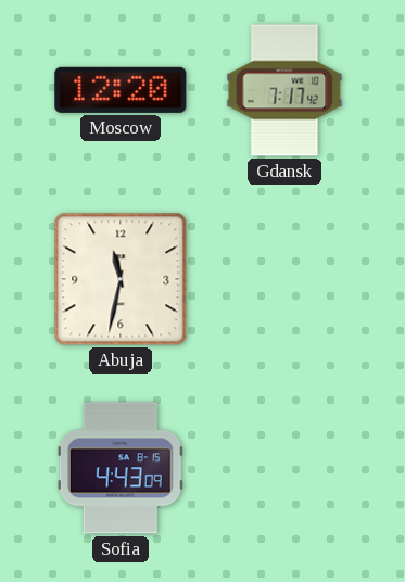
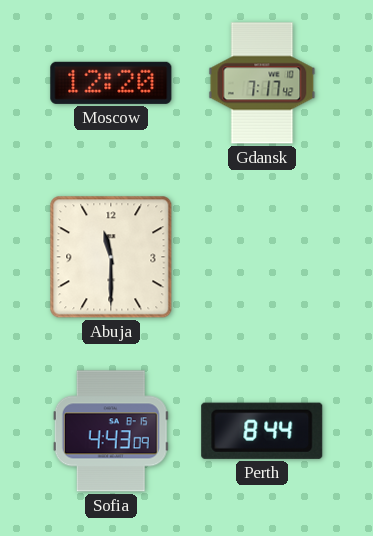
Abuja: 11:32 -> 11:30
Perth: none -> 8:44
